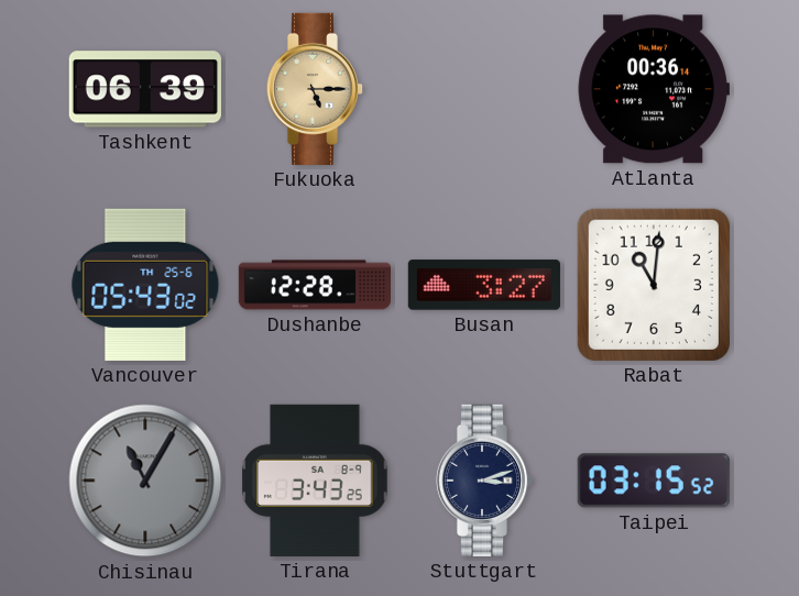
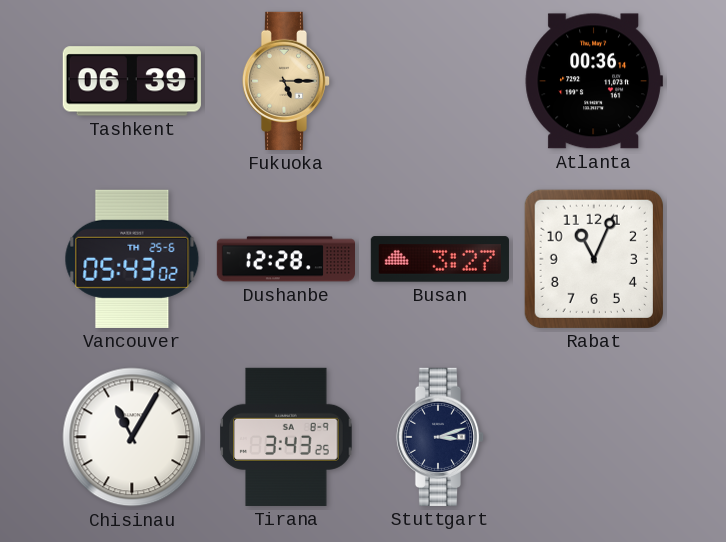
Rabat: 11:01 -> 11:04
Chisinau dial: grey -> white
Taipei: 03:15 -> none
